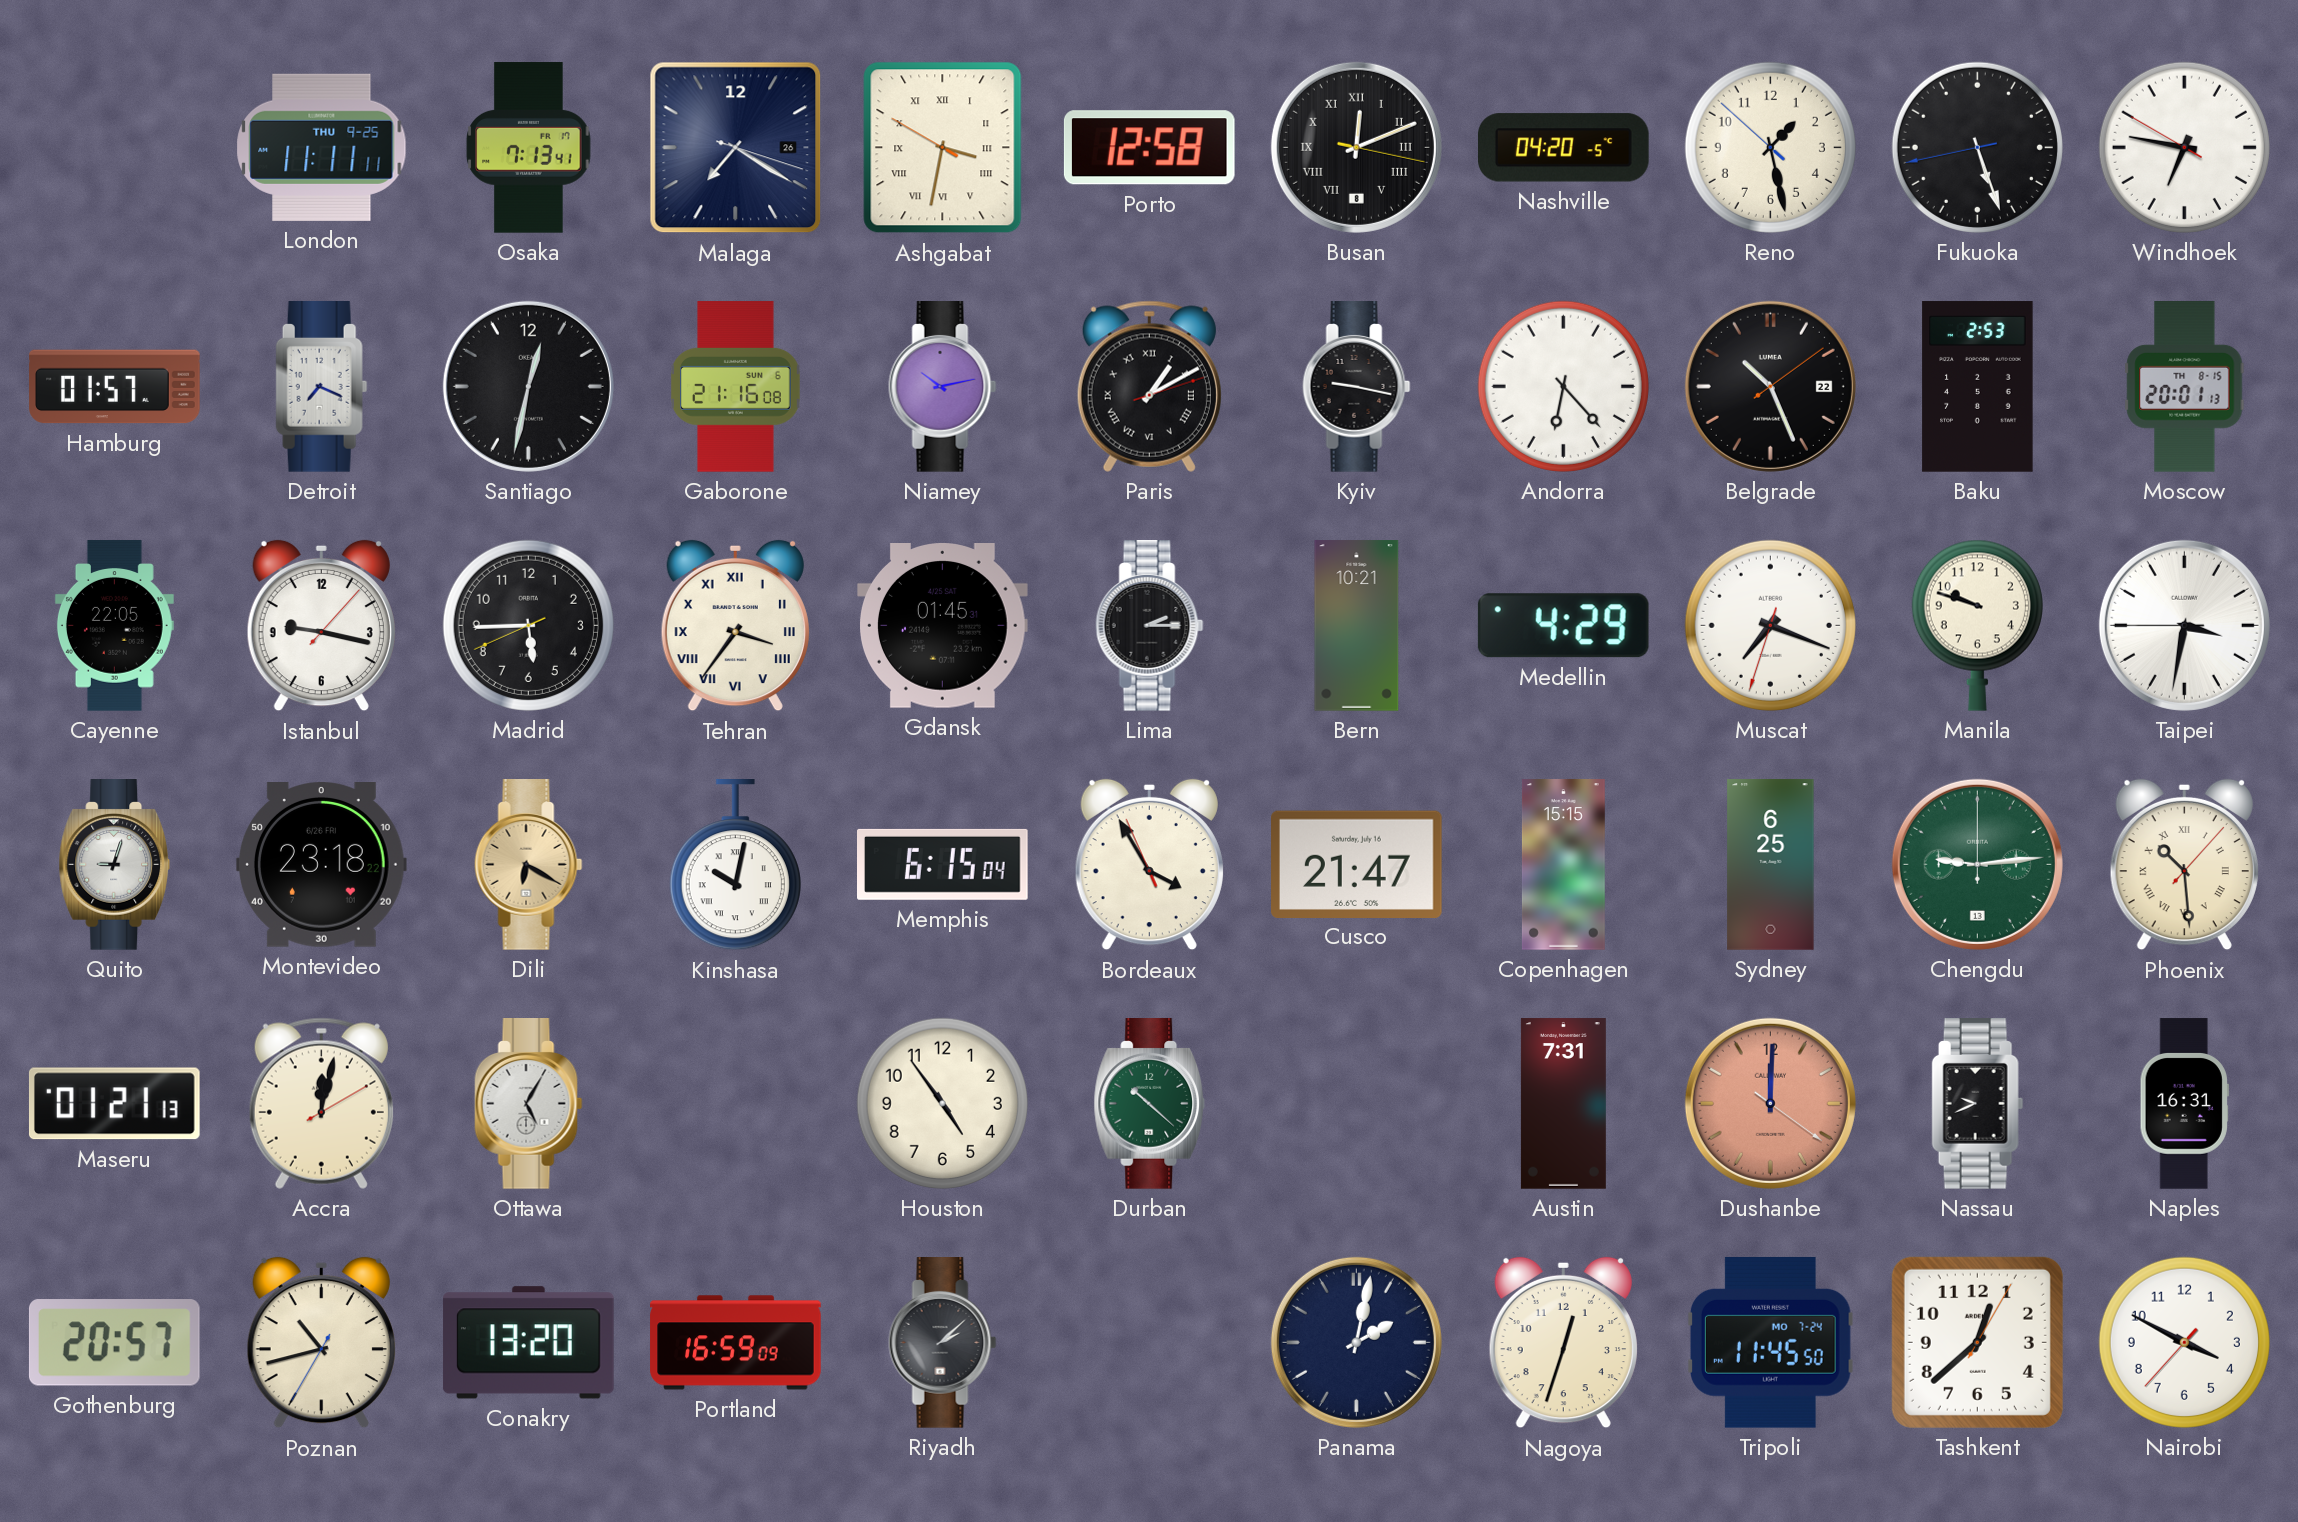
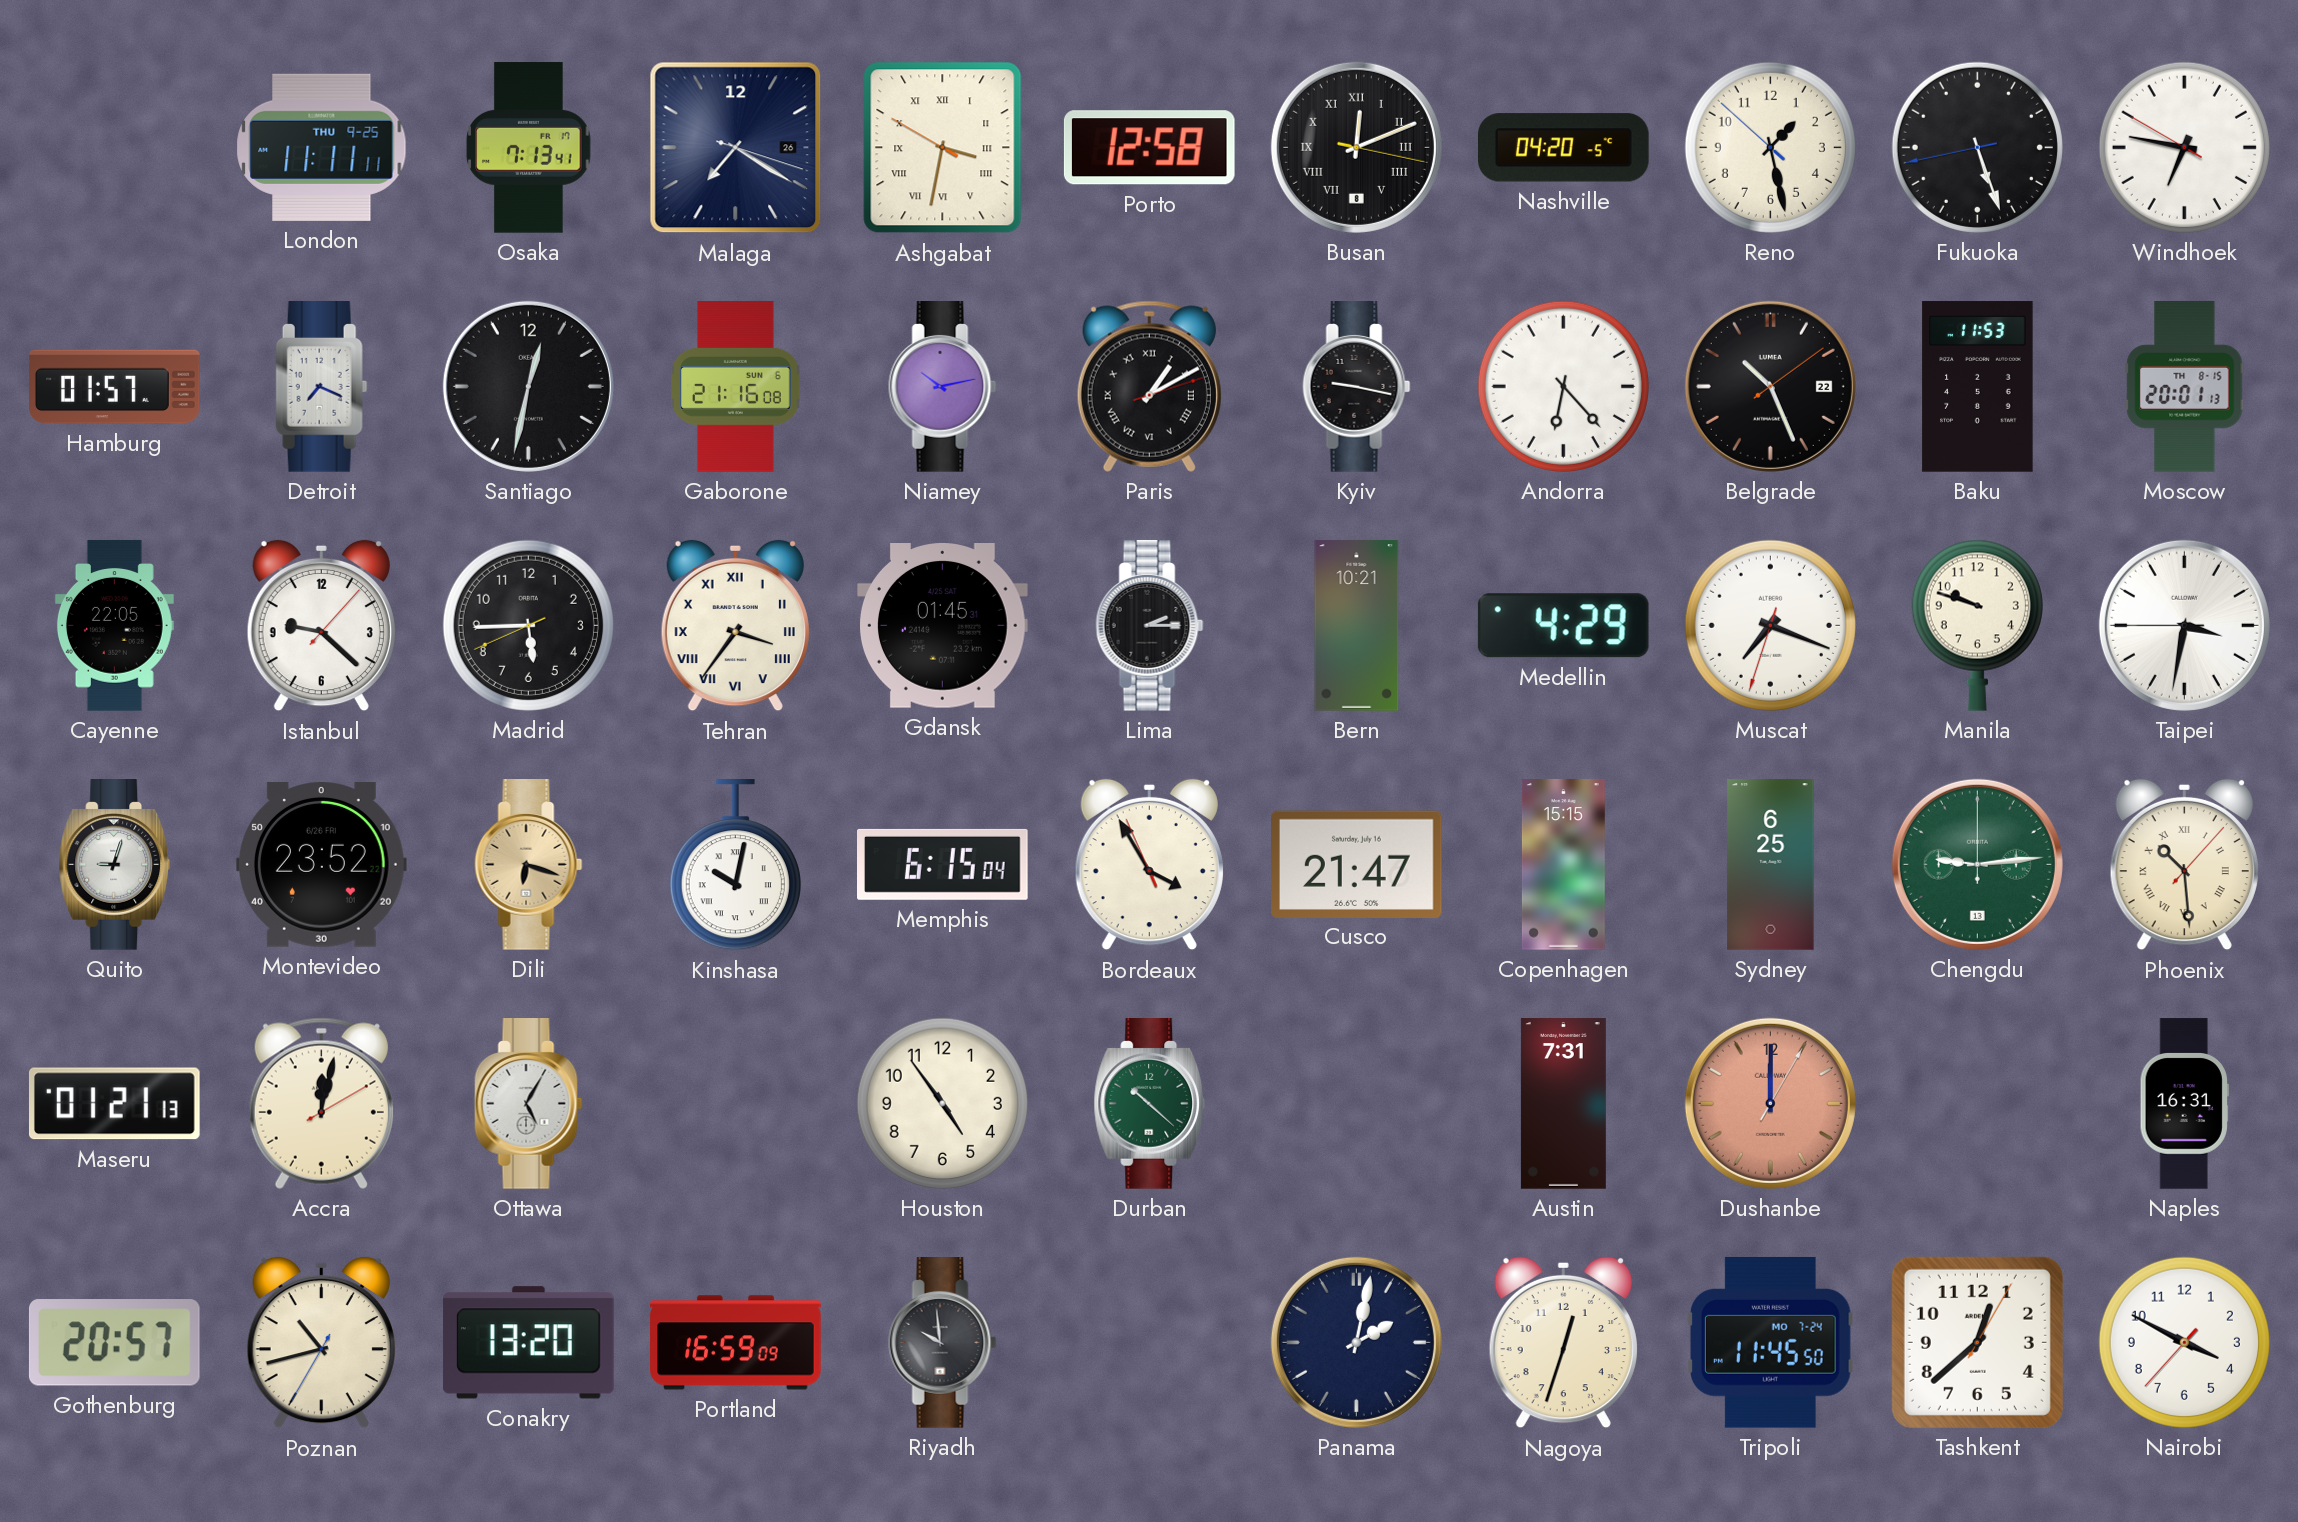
Baku: 2:53 -> 11:53
Istanbul: 9:17 -> 9:22
Montevideo: 23:18 -> 23:52
Dili: 6:20 -> 6:18
Dushanbe: 12:00:21 -> 12:00:05
Nassau: 9:41 -> none
Riyadh: 2:08 -> 9:59
